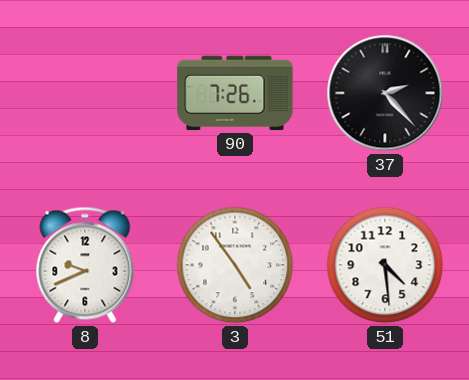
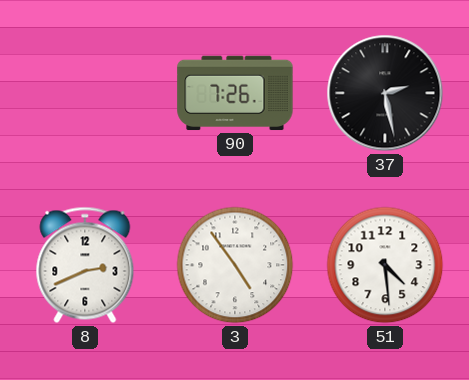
37: 2:23 -> 2:28
8: 9:41 -> 2:41
